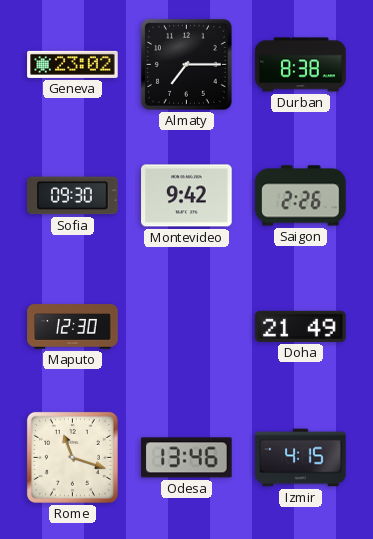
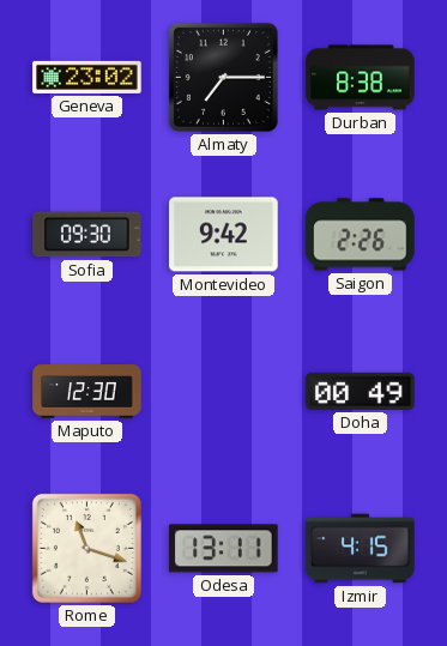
Doha: 21:49 -> 00:49
Odesa: 13:46 -> 13:11
